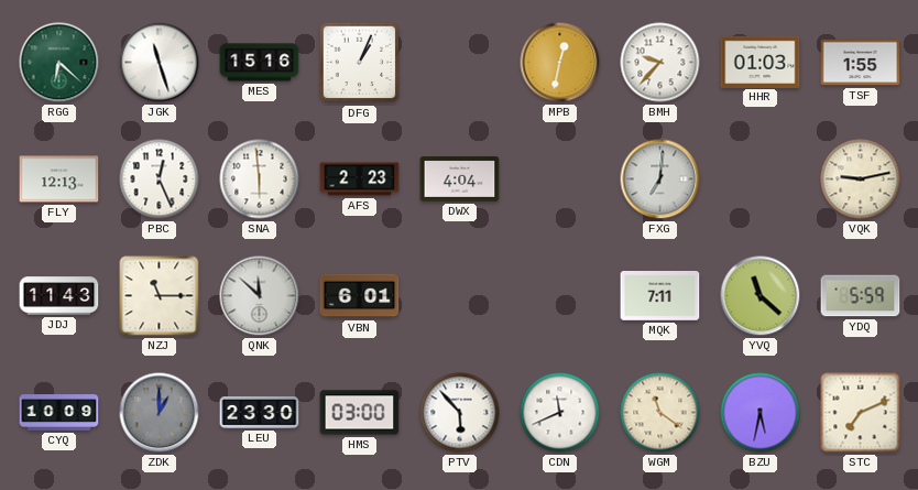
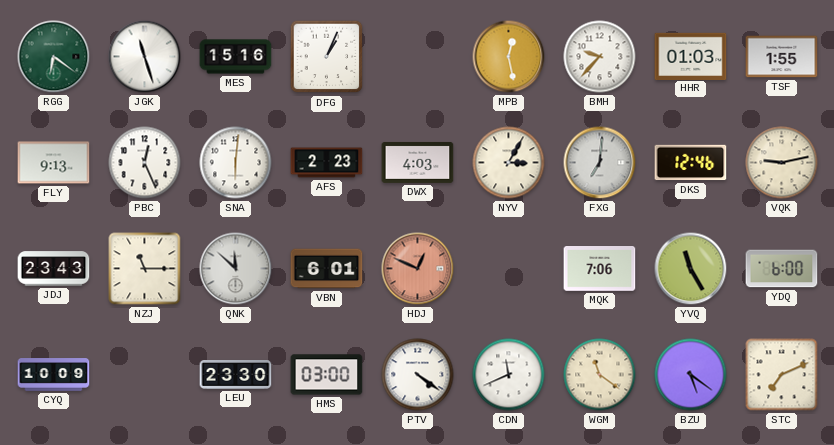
RGG: 6:22 -> 6:21
MPB: 12:32 -> 12:28
FLY: 12:13 -> 9:13
SNA: 5:59 -> 6:01
DWX: 4:04 -> 4:03
NYV: none -> 3:05
DKS: none -> 12:46
JDJ: 11:43 -> 23:43
HDJ: none -> 12:49
MQK: 7:11 -> 7:06
YVQ: 11:22 -> 11:25
YDQ: 5:59 -> 6:00
ZDK: 1:00 -> none
PTV: 5:53 -> 4:21
BZU: 5:32 -> 5:21
